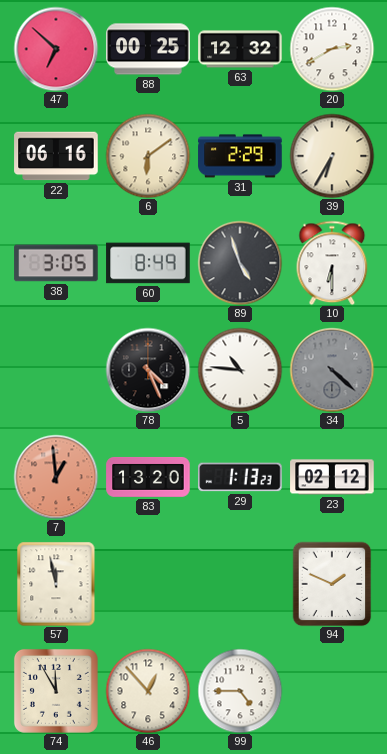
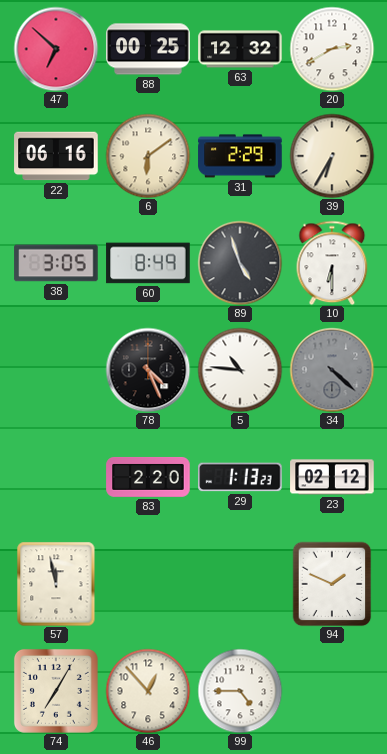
7: 12:59 -> none
83: 13:20 -> 2:20
74: 11:55 -> 7:05
